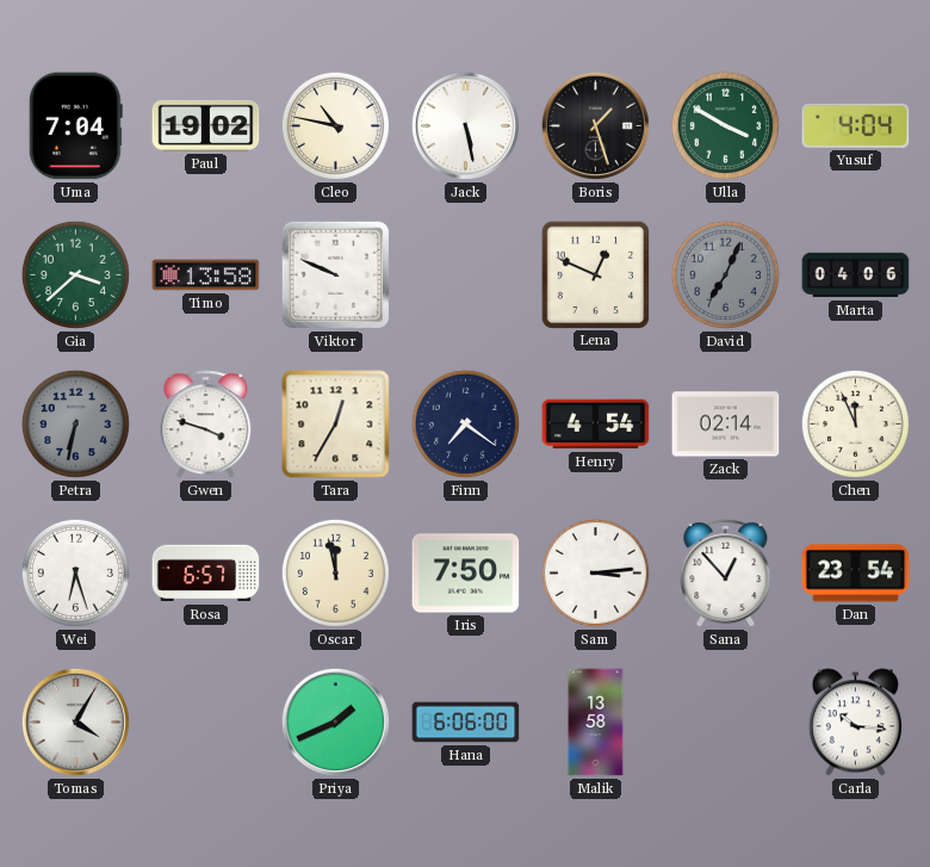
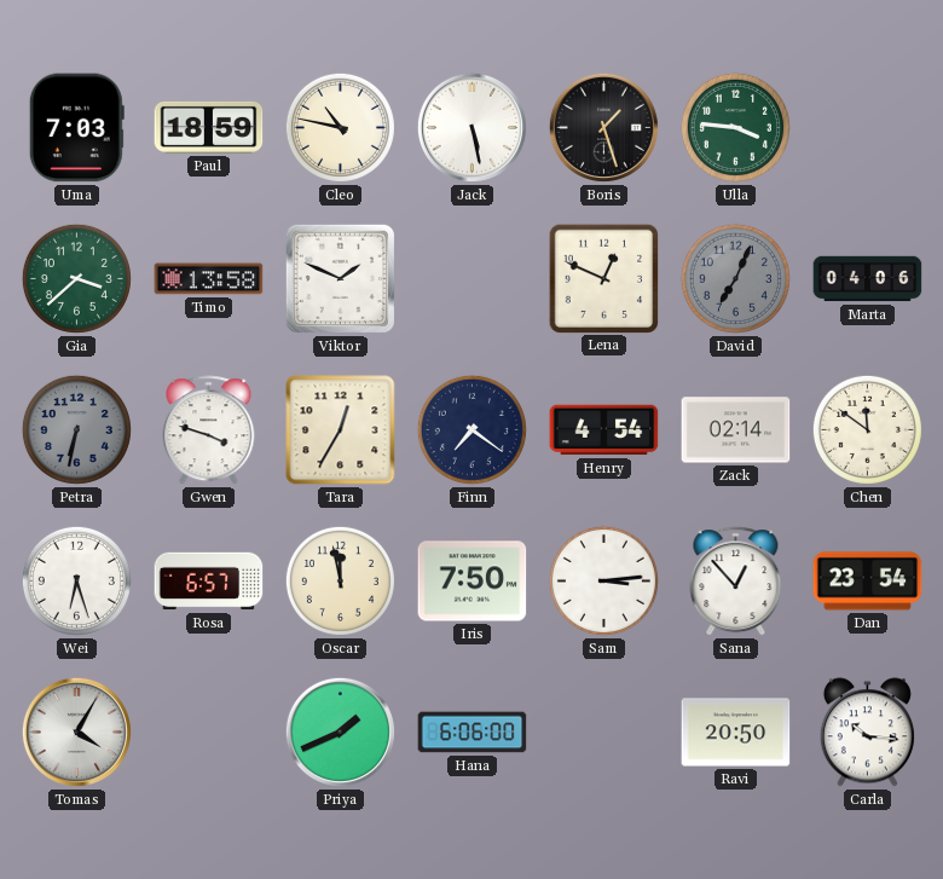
Uma: 7:04 -> 7:03
Paul: 19:02 -> 18:59
Ulla: 3:50 -> 3:46
Yusuf: 4:04 -> none
Viktor: 9:49 -> 1:49
Chen: 11:56 -> 11:51
Malik: 13:58 -> none
Ravi: none -> 20:50
